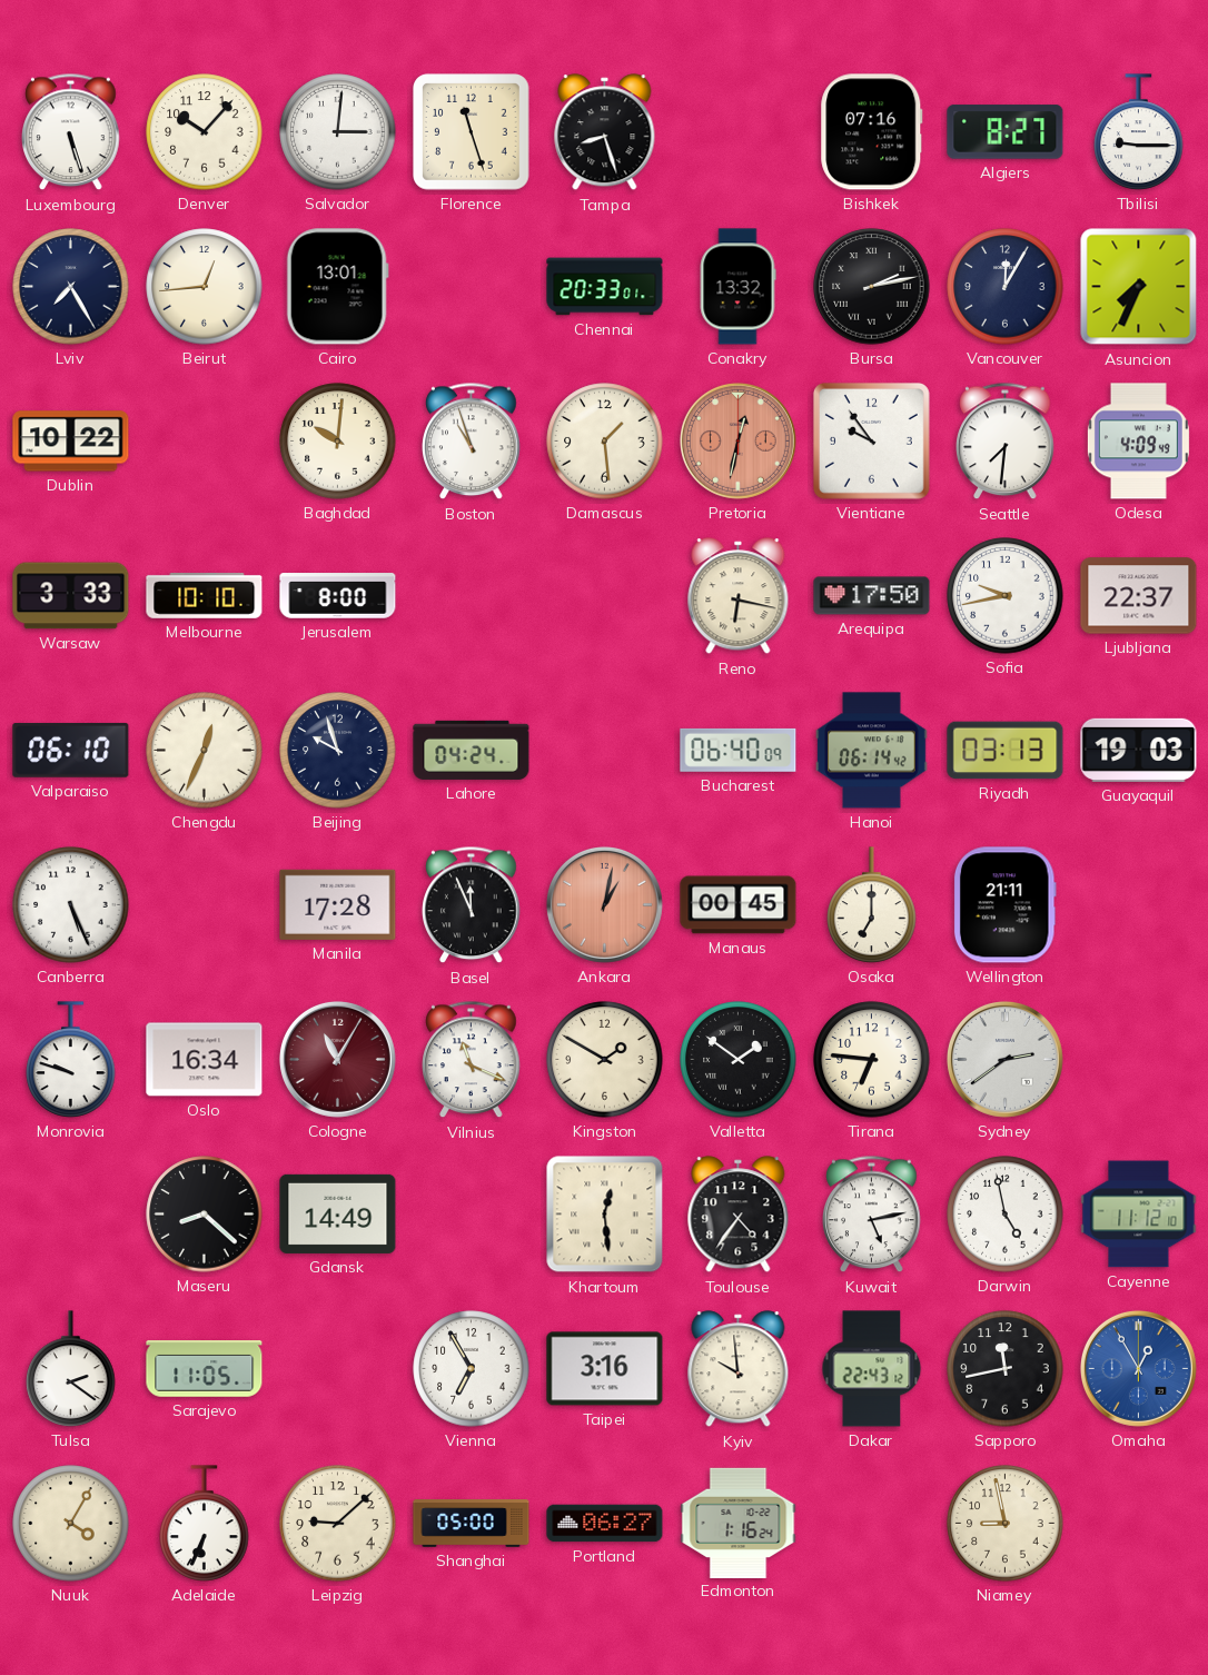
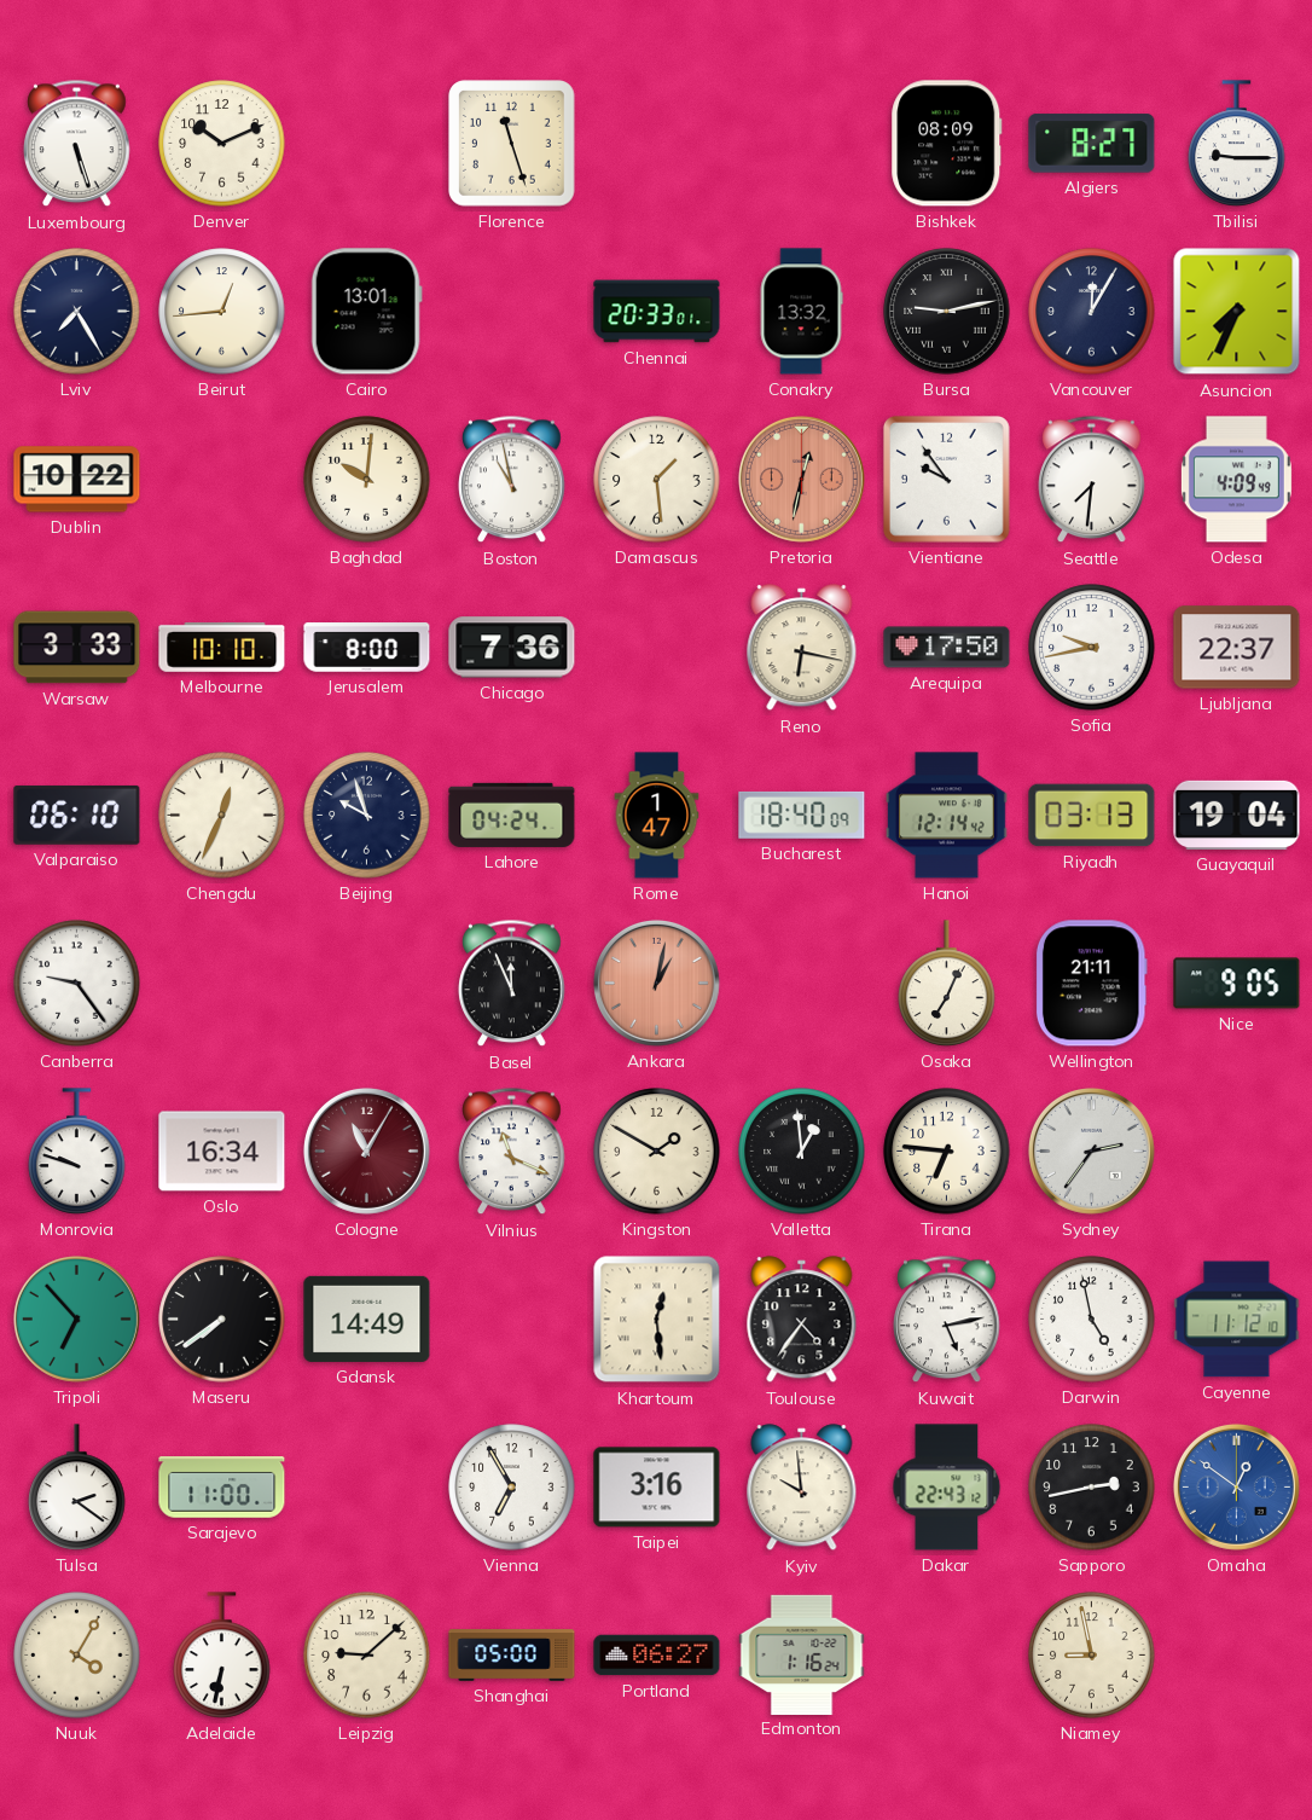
Denver: 10:07 -> 10:11
Salvador: 3:01 -> none
Tampa: 8:27 -> none
Bishkek: 07:16 -> 08:09
Bursa: 2:13 -> 9:13
Boston: 10:57 -> 10:58
Chicago: none -> 7:36
Rome: none -> 1:47
Bucharest: 06:40 -> 18:40
Hanoi: 06:14 -> 12:14
Guayaquil: 19:03 -> 19:04
Canberra: 5:26 -> 9:24
Manila: 17:28 -> none
Manaus: 00:45 -> none
Osaka: 7:00 -> 7:04
Nice: none -> 9:05
Valletta: 1:51 -> 12:59
Sydney: 2:39 -> 2:36
Tripoli: none -> 6:53
Maseru: 8:22 -> 7:39
Sarajevo: 11:05 -> 11:00
Sapporo: 11:43 -> 2:43
Omaha: 12:55 -> 12:51
Adelaide: 6:34 -> 6:32
